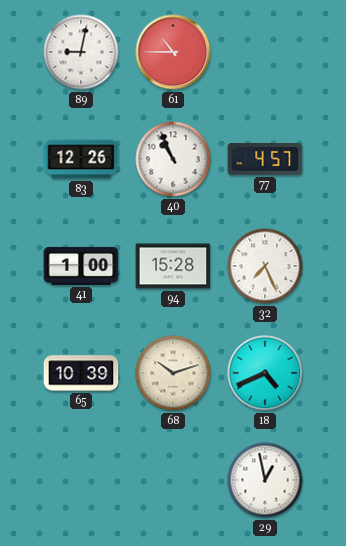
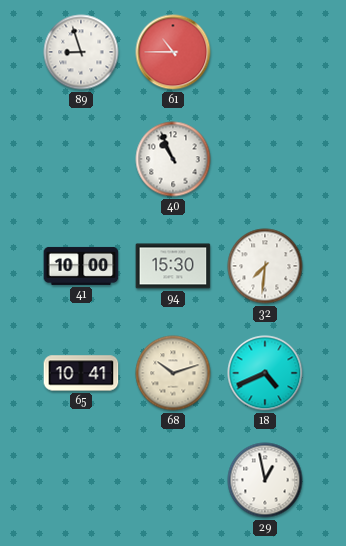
89: 9:02 -> 8:57
83: 12:26 -> none
77: 4:57 -> none
41: 1:00 -> 10:00
94: 15:28 -> 15:30
32: 7:26 -> 7:31
65: 10:39 -> 10:41
